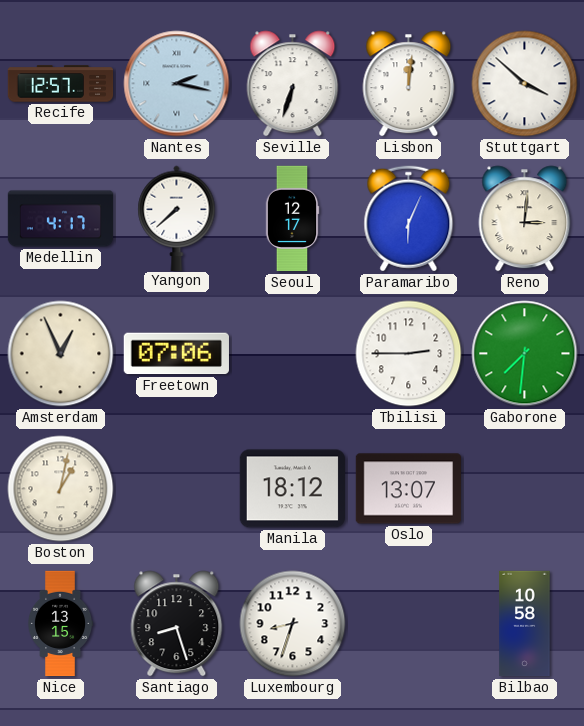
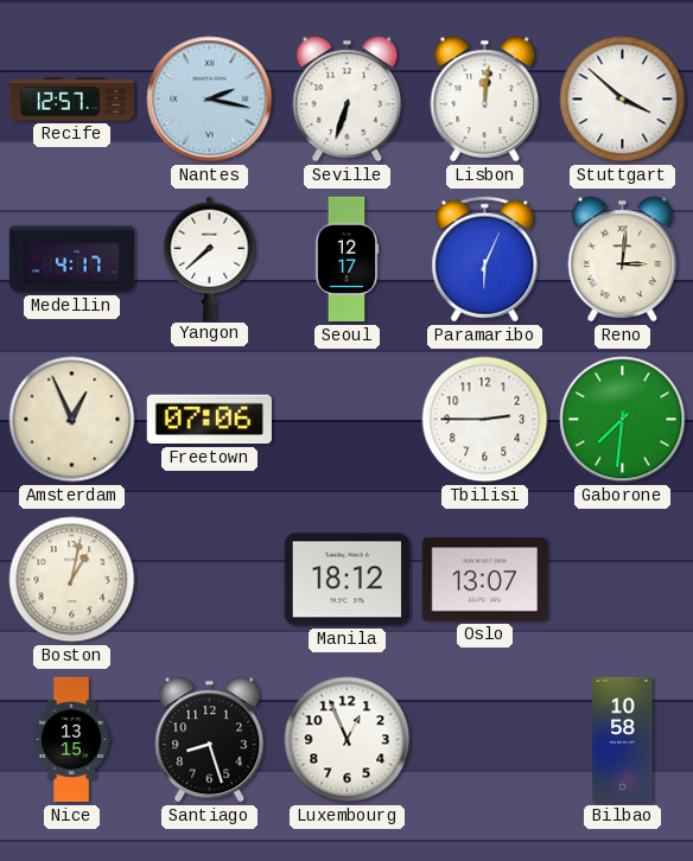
Luxembourg: 8:33 -> 12:56
